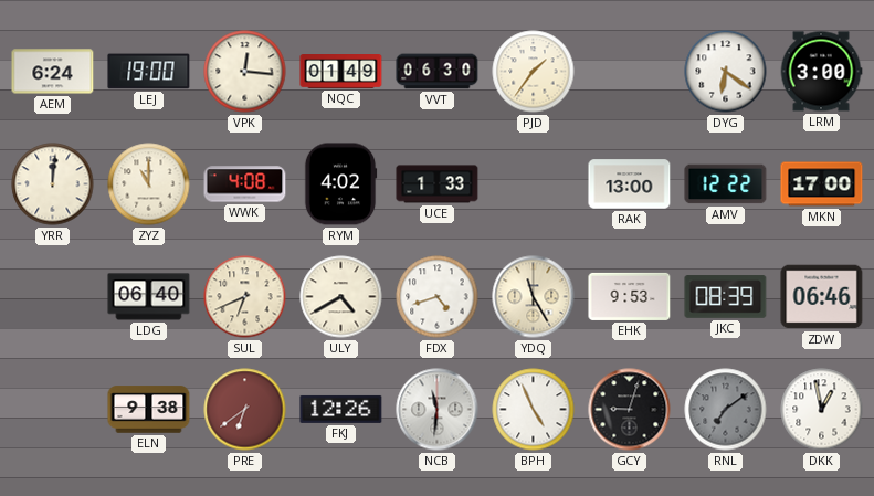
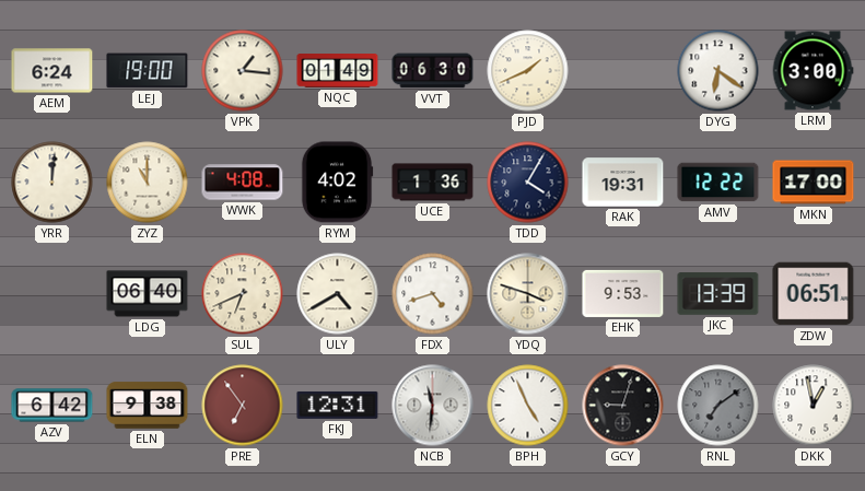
VPK: 12:16 -> 1:16
PJD: 1:36 -> 1:41
UCE: 1:33 -> 1:36
TDD: none -> 4:05
RAK: 13:00 -> 19:31
YDQ: 11:25 -> 3:48
JKC: 08:39 -> 13:39
ZDW: 06:46 -> 06:51
AZV: none -> 6:42
PRE: 6:39 -> 6:54
FKJ: 12:26 -> 12:31
